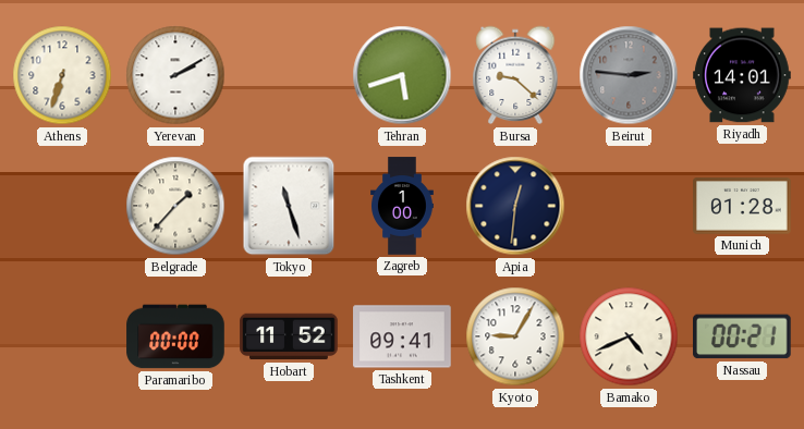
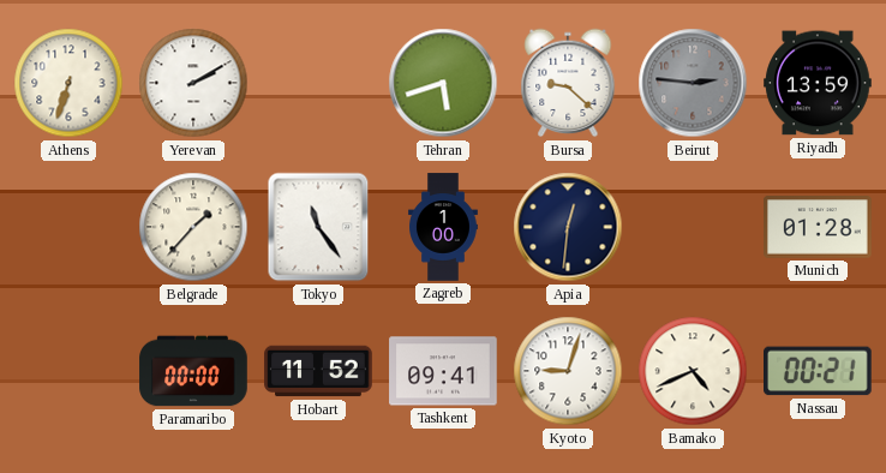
Riyadh: 14:01 -> 13:59
Tokyo: 11:27 -> 11:24
Kyoto: 9:05 -> 9:03
